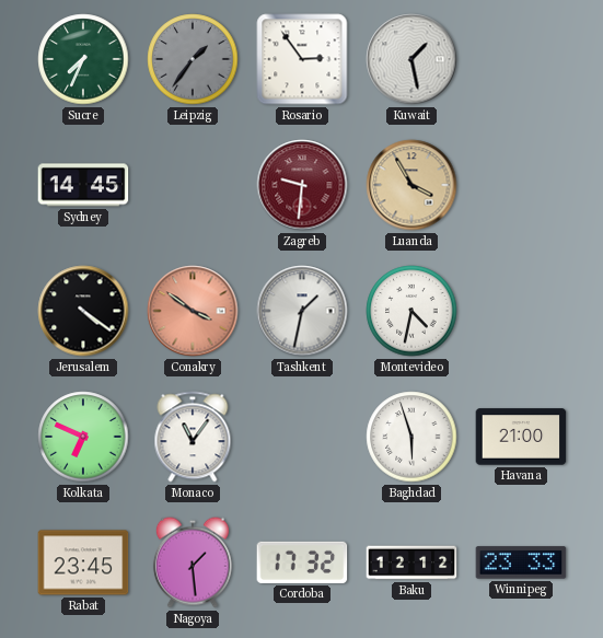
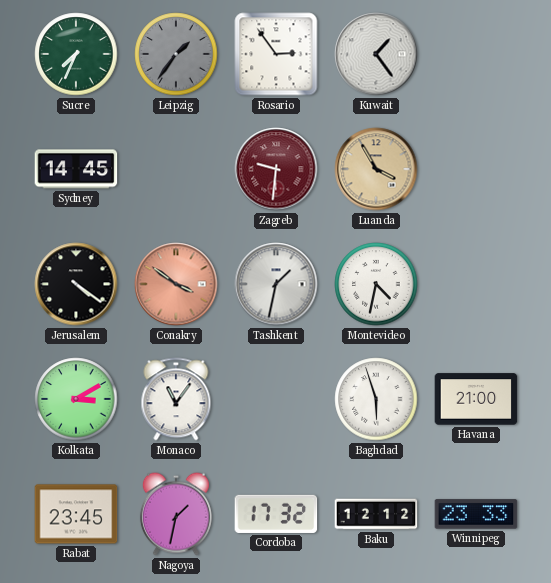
Kuwait: 1:28 -> 1:24
Kolkata: 6:49 -> 3:10
Nagoya: 1:29 -> 1:32
